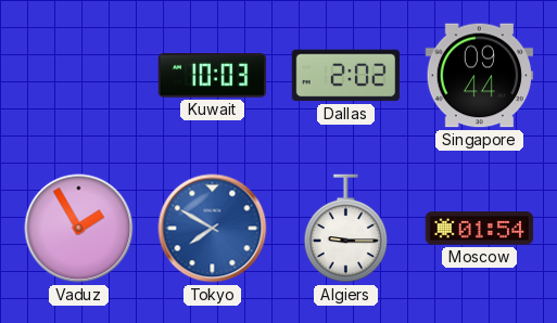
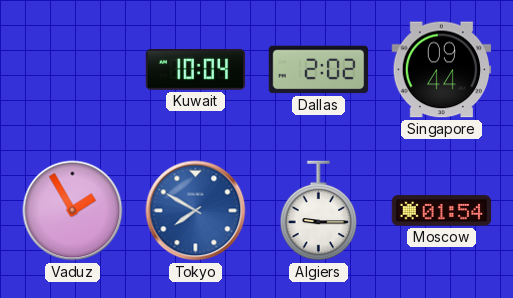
Kuwait: 10:03 -> 10:04
